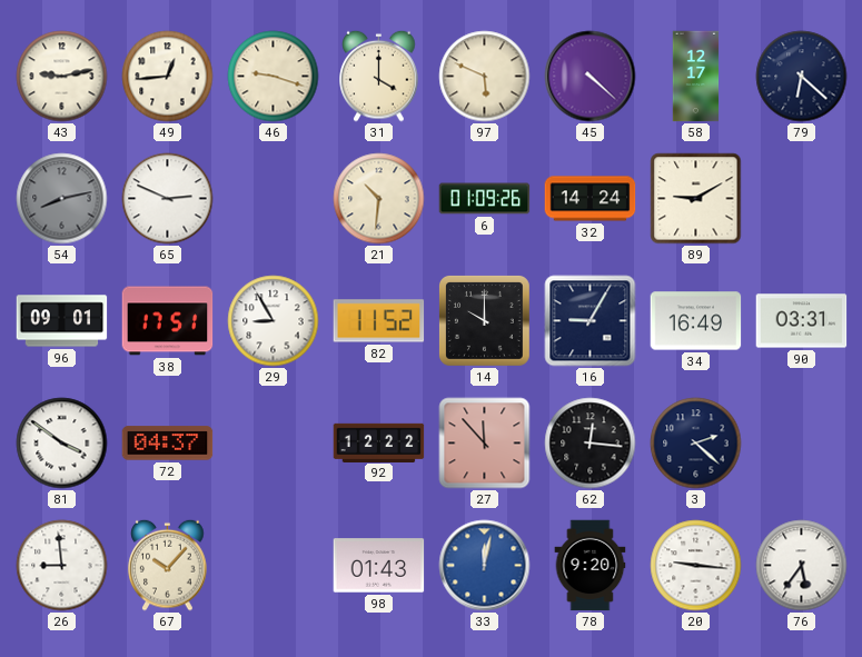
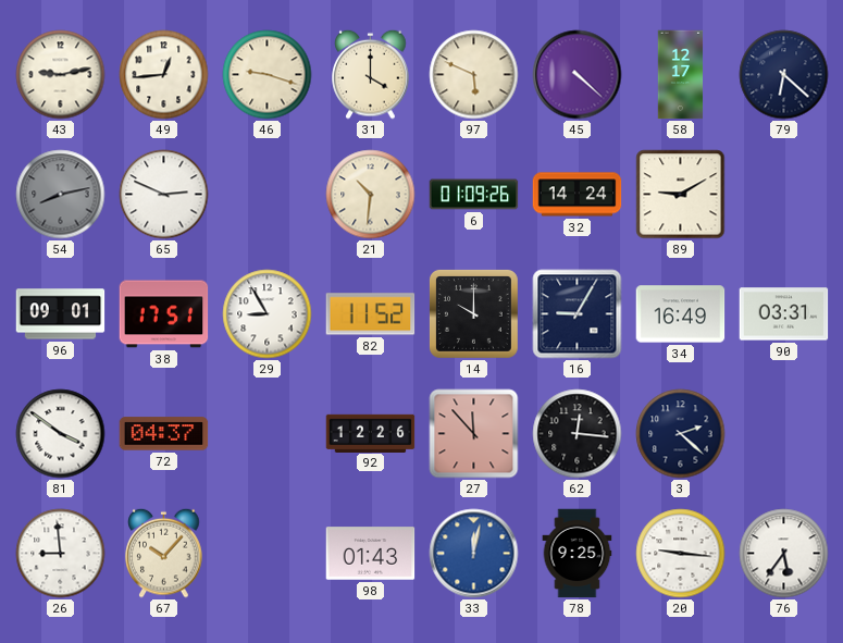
92: 12:22 -> 12:26
78: 9:20 -> 9:25
